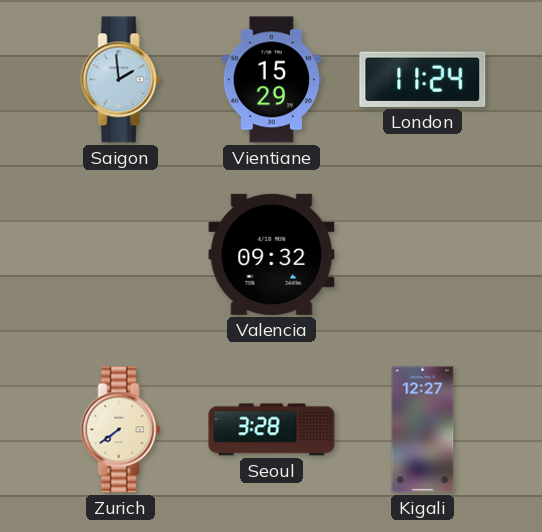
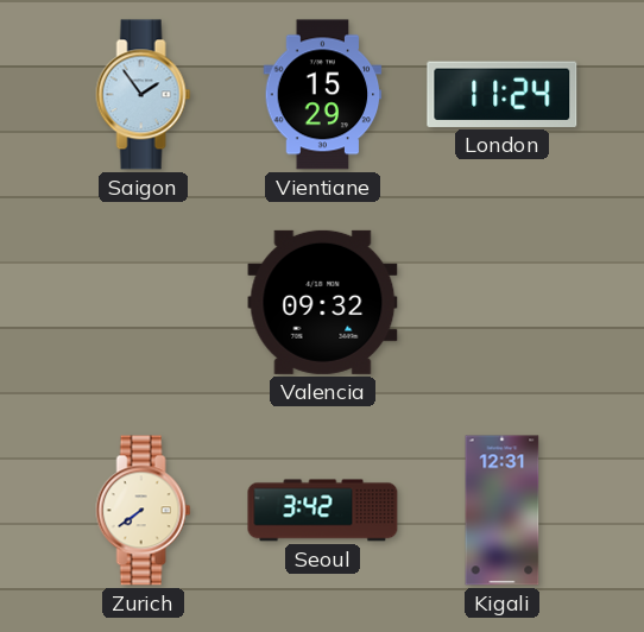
Saigon: 1:59 -> 1:54
Seoul: 3:28 -> 3:42
Kigali: 12:27 -> 12:31
